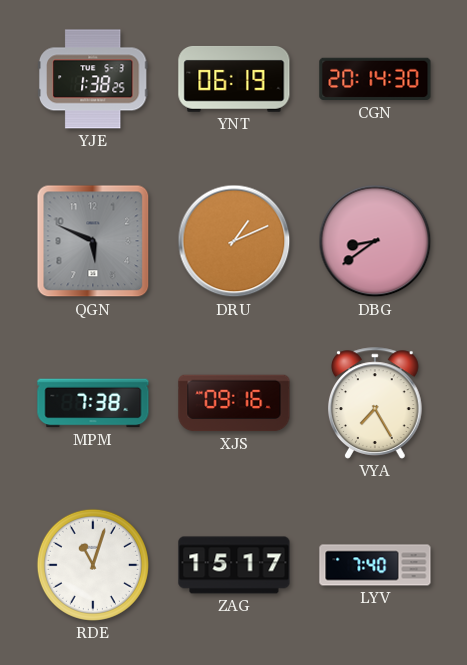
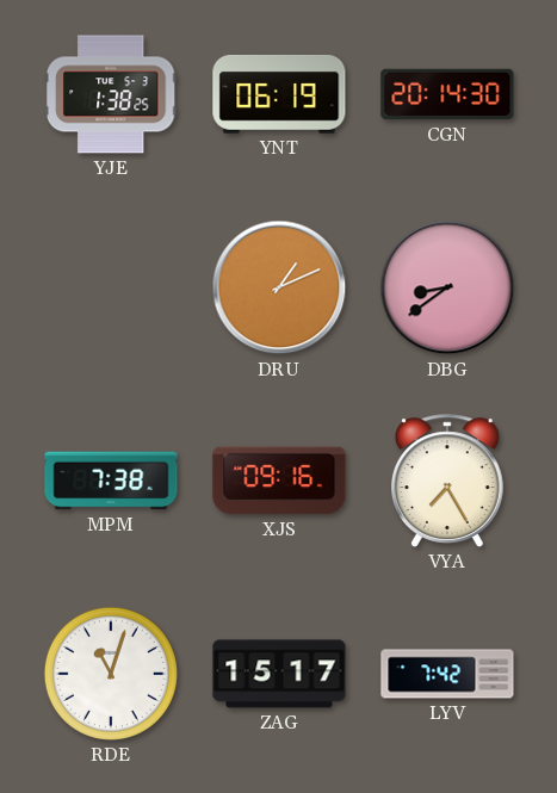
QGN: 5:49 -> none
LYV: 7:40 -> 7:42
